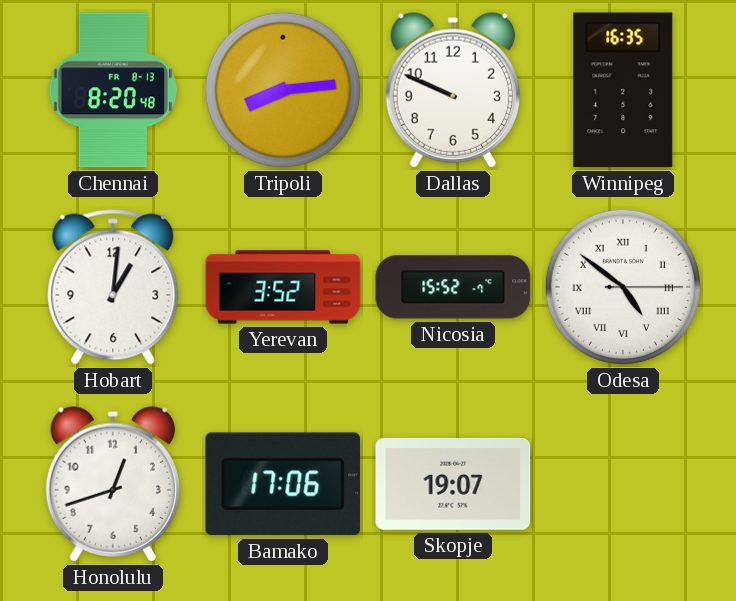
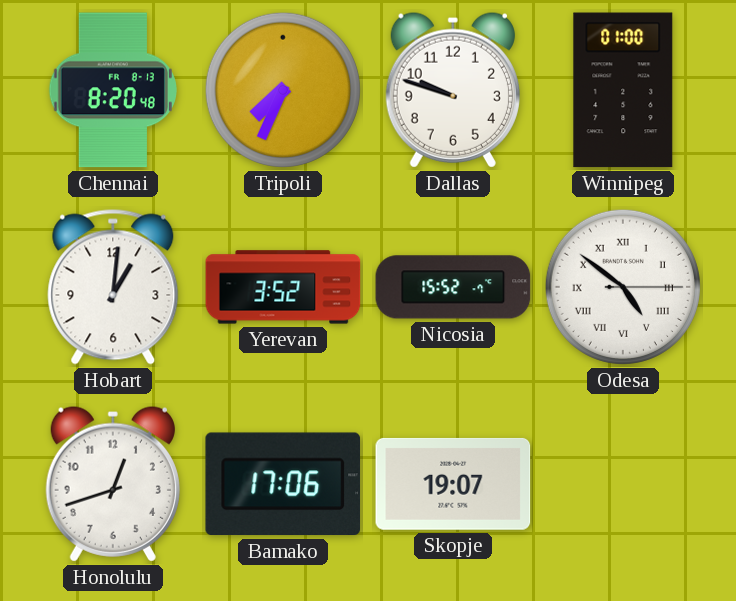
Tripoli: 8:14 -> 7:34
Dallas: 9:49 -> 9:48
Winnipeg: 16:35 -> 01:00
